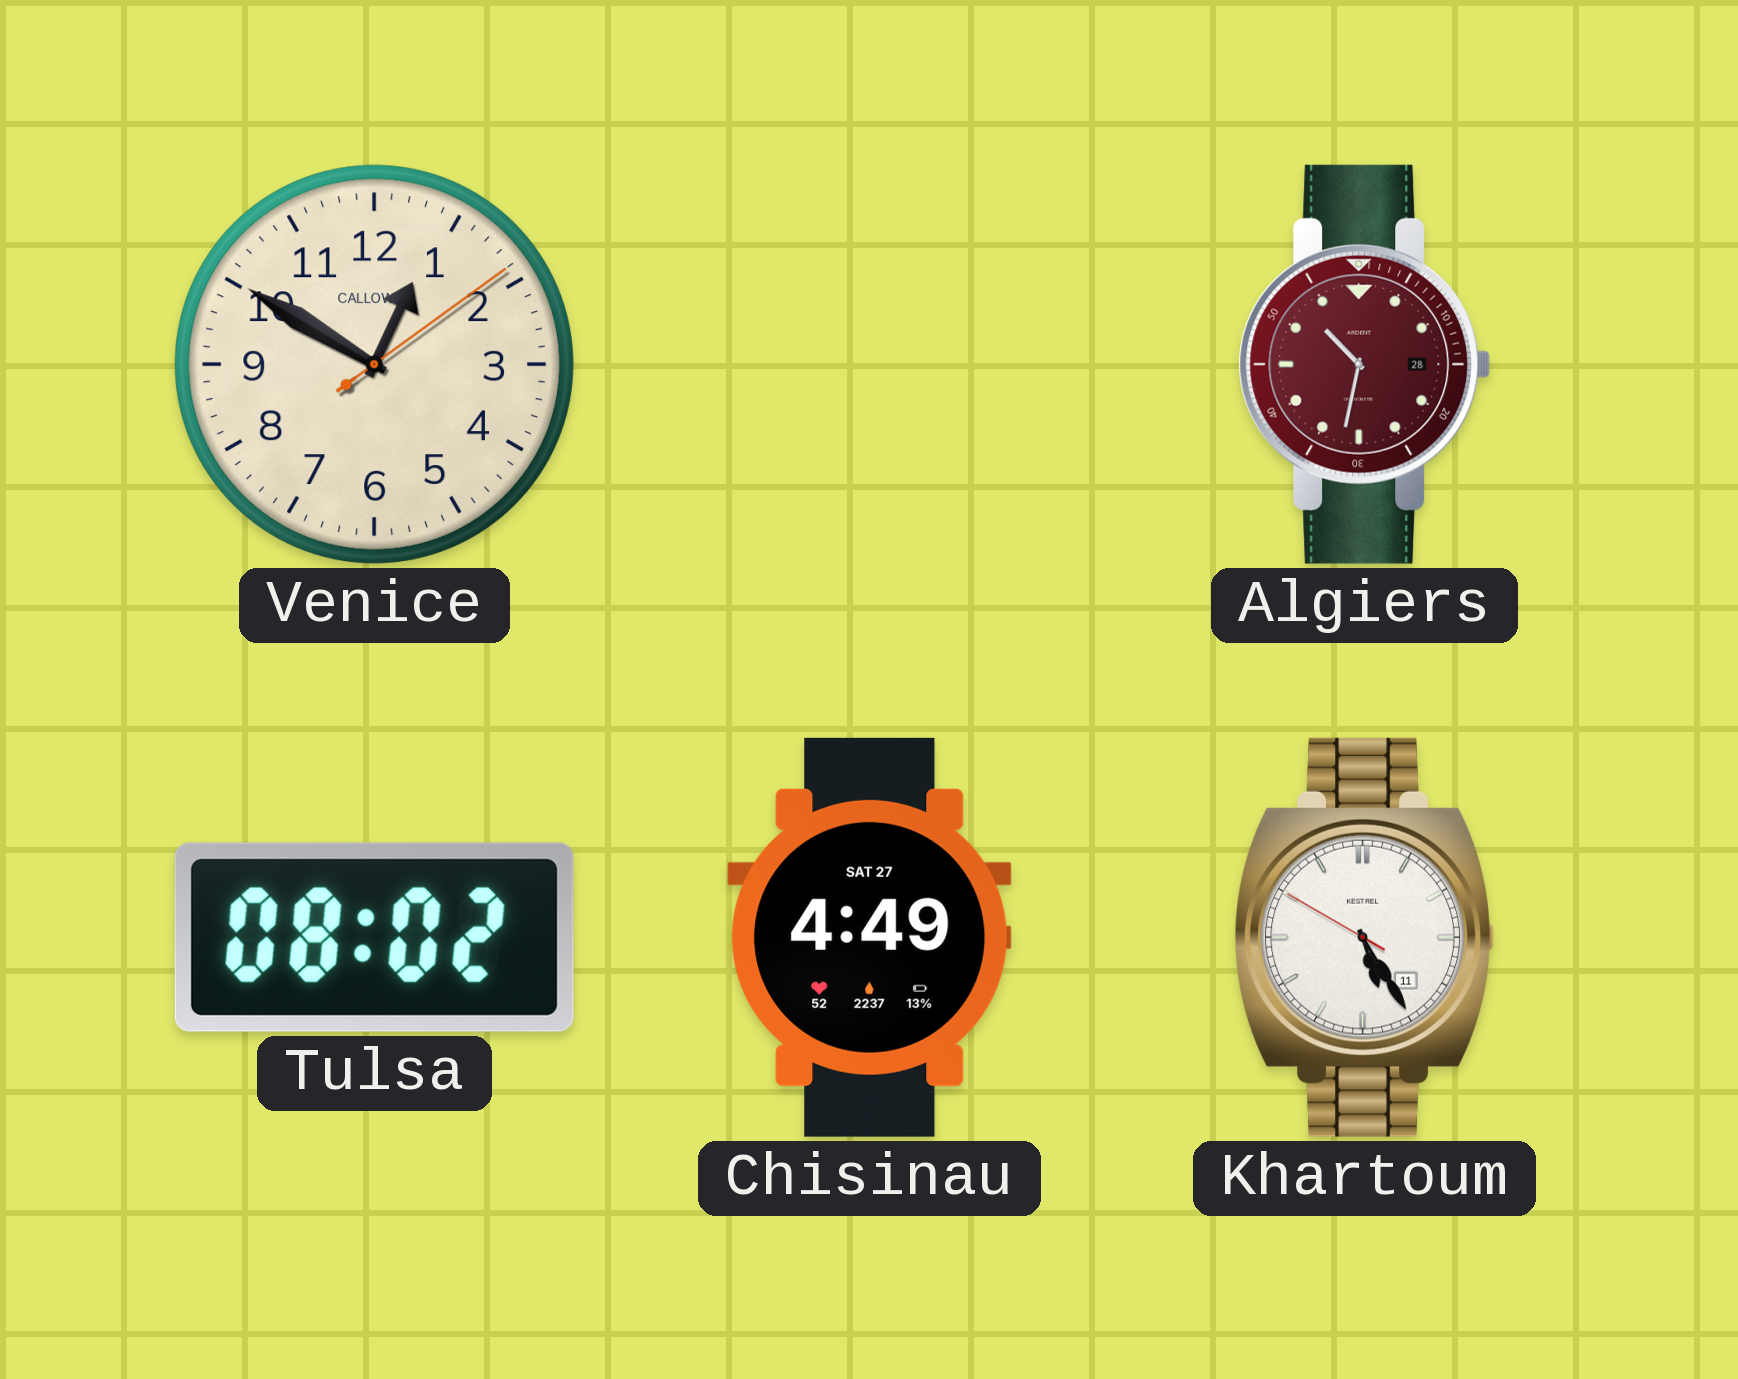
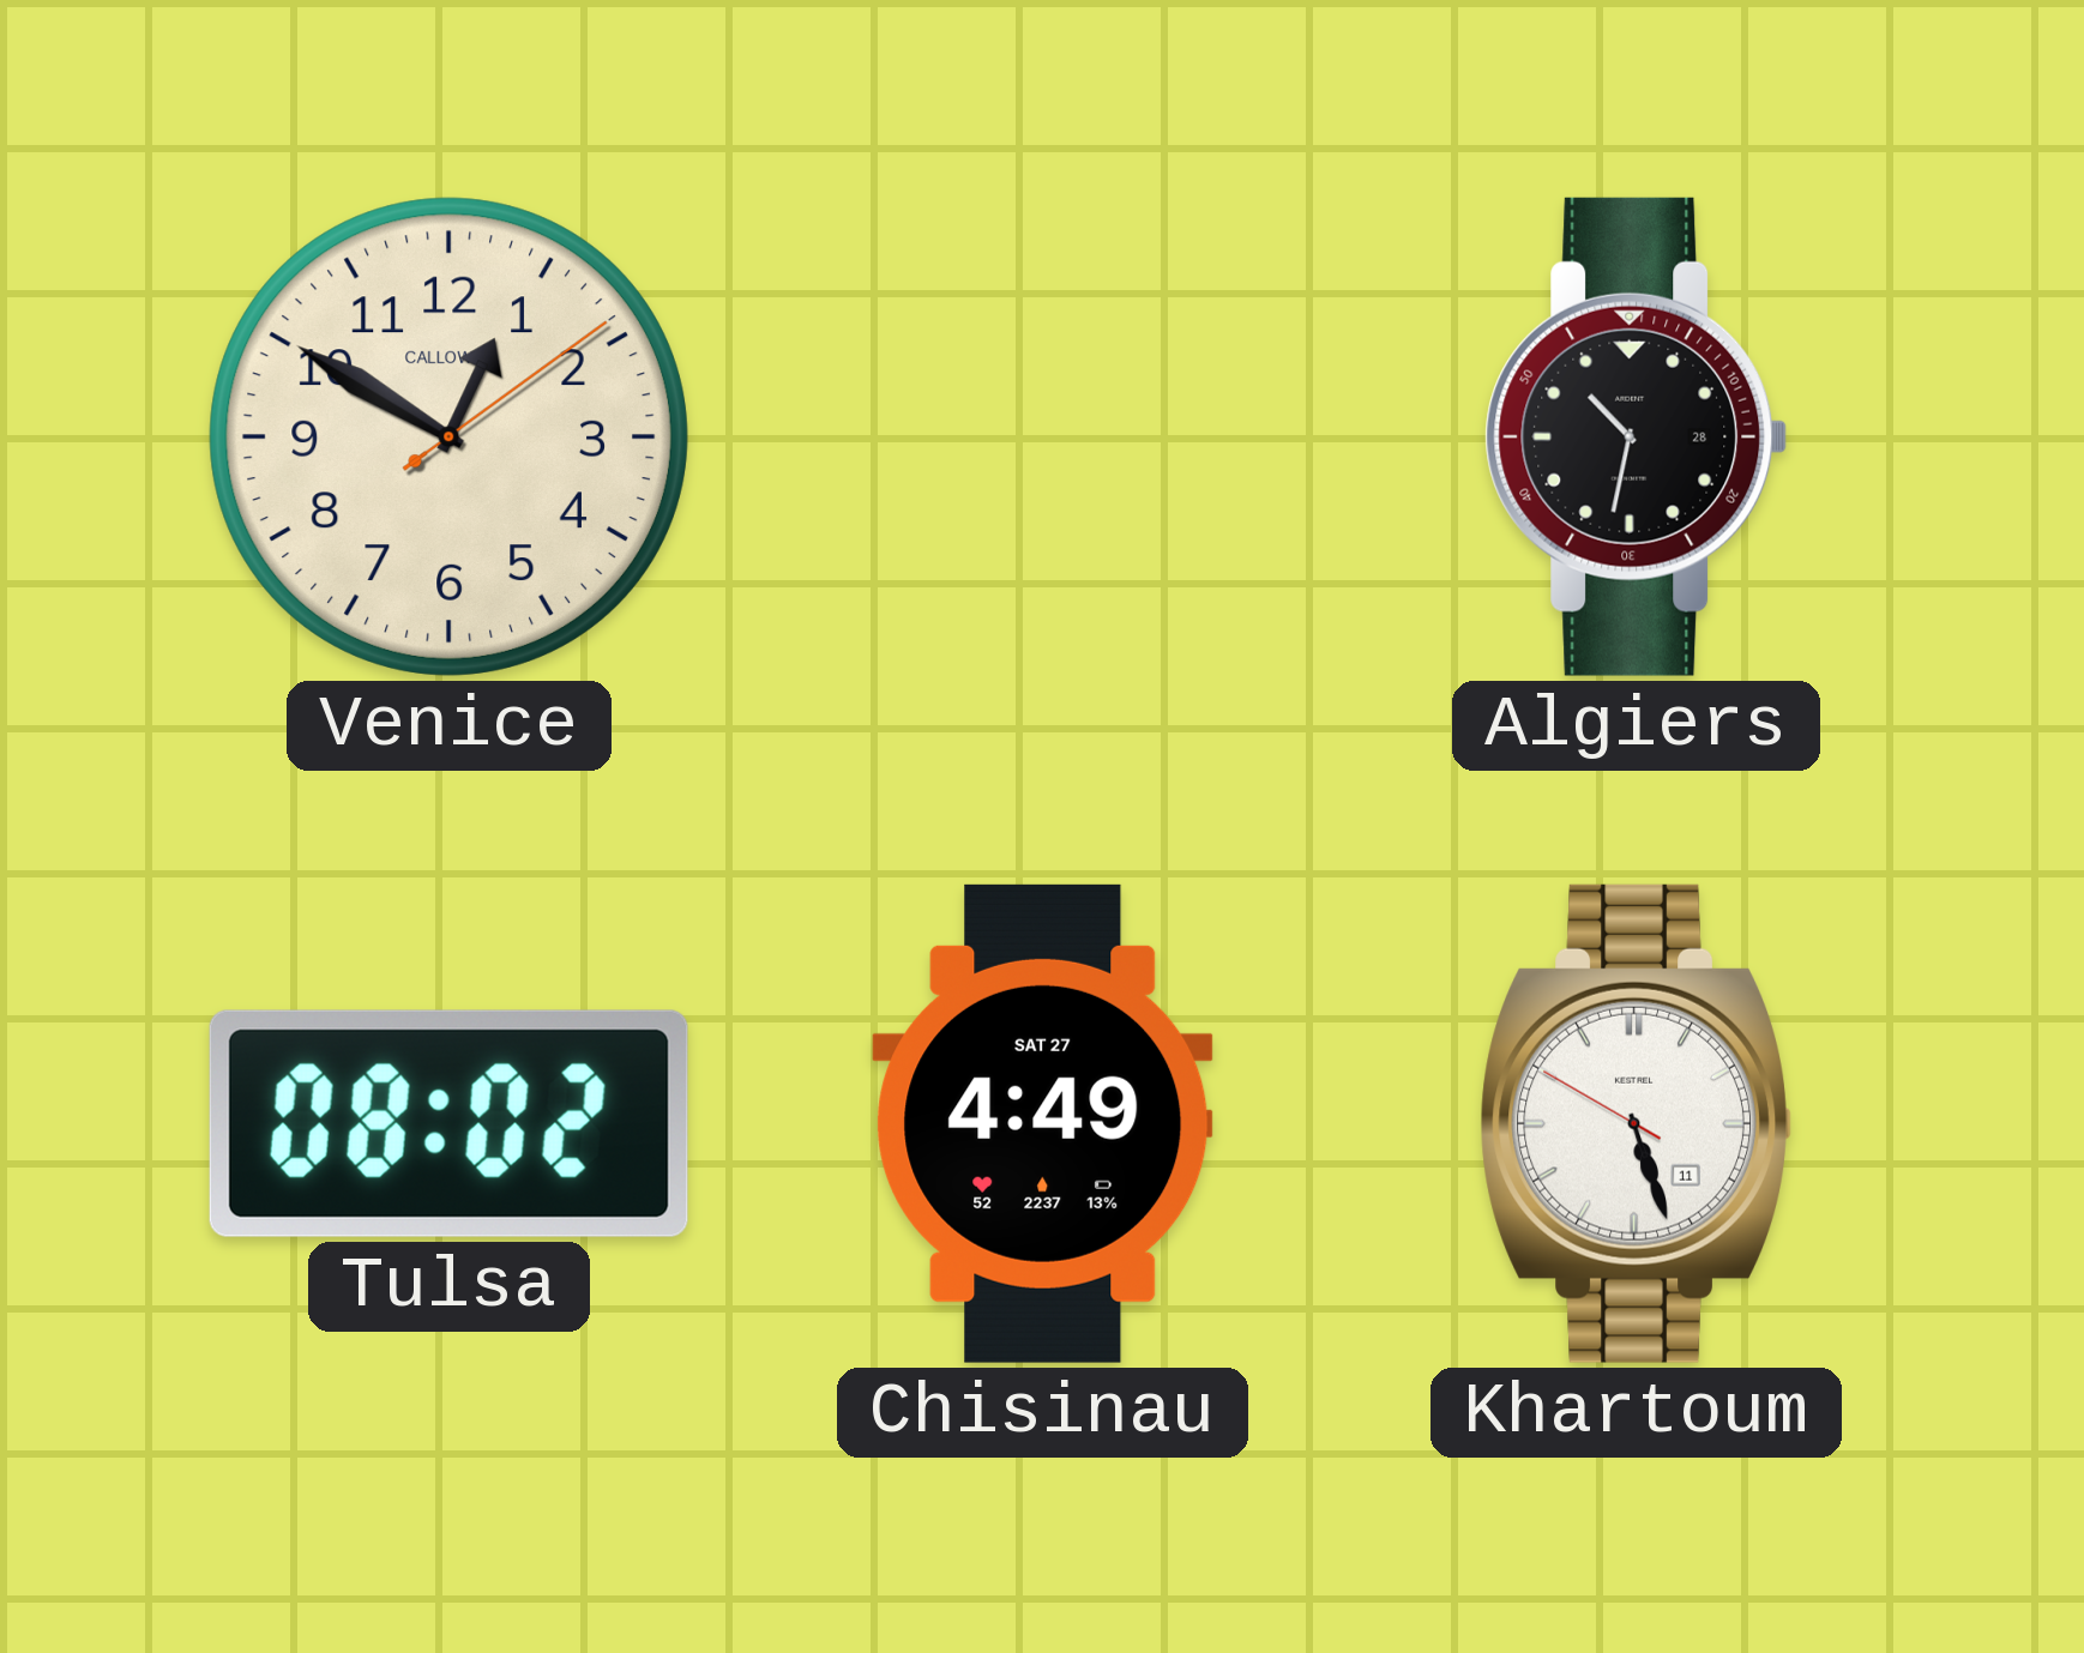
Algiers dial: burgundy -> black
Khartoum: 5:24 -> 5:26
